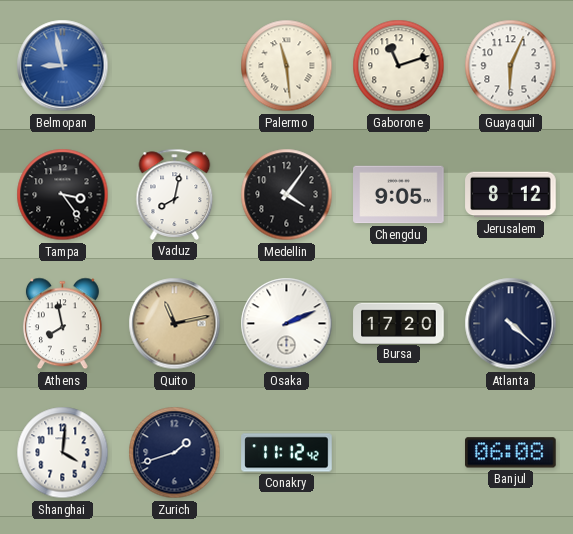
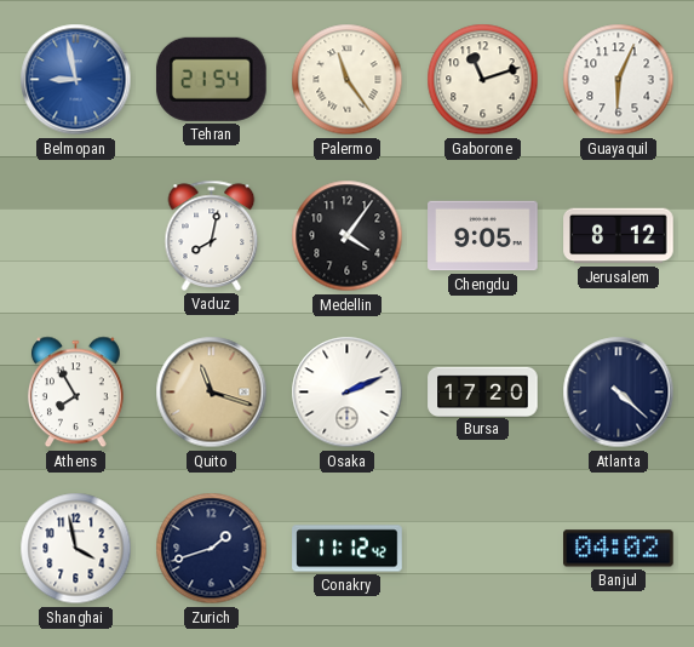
Tehran: none -> 21:54
Palermo: 11:29 -> 11:24
Tampa: 3:24 -> none
Athens: 7:58 -> 7:55
Quito: 11:13 -> 11:18
Shanghai: 4:01 -> 3:58
Banjul: 06:08 -> 04:02
